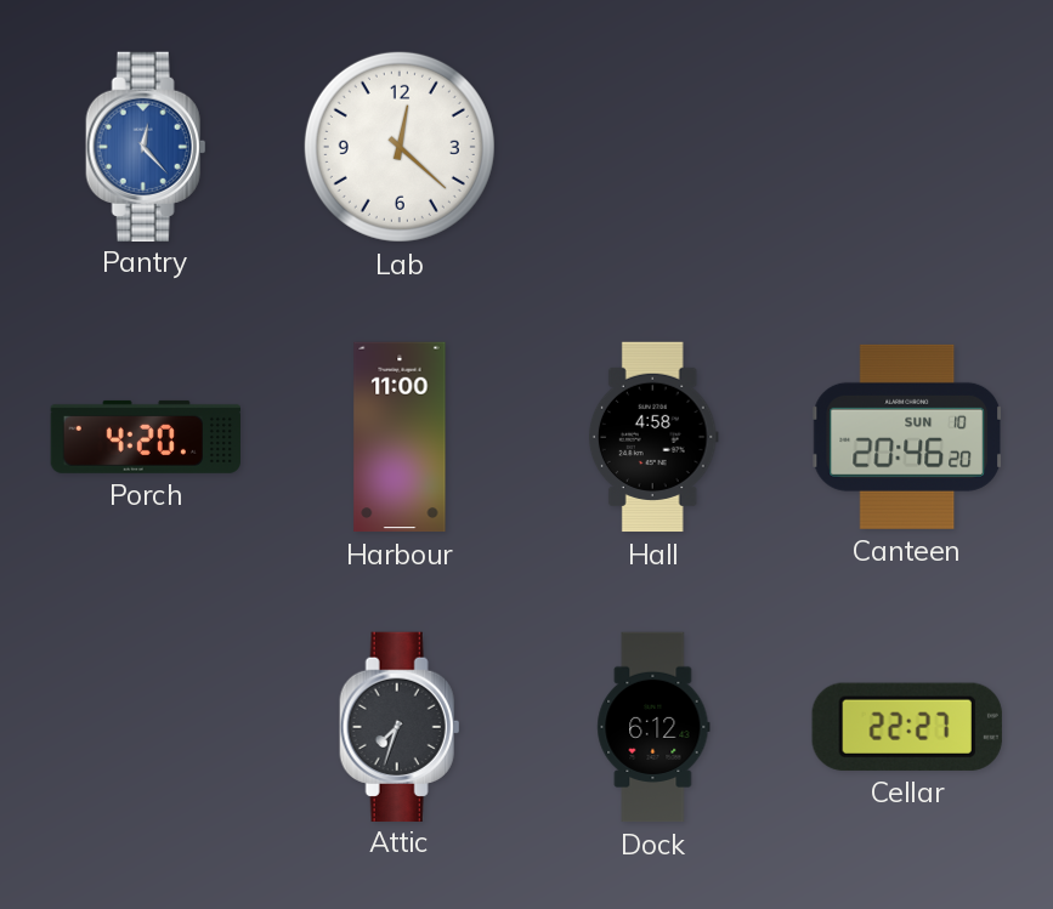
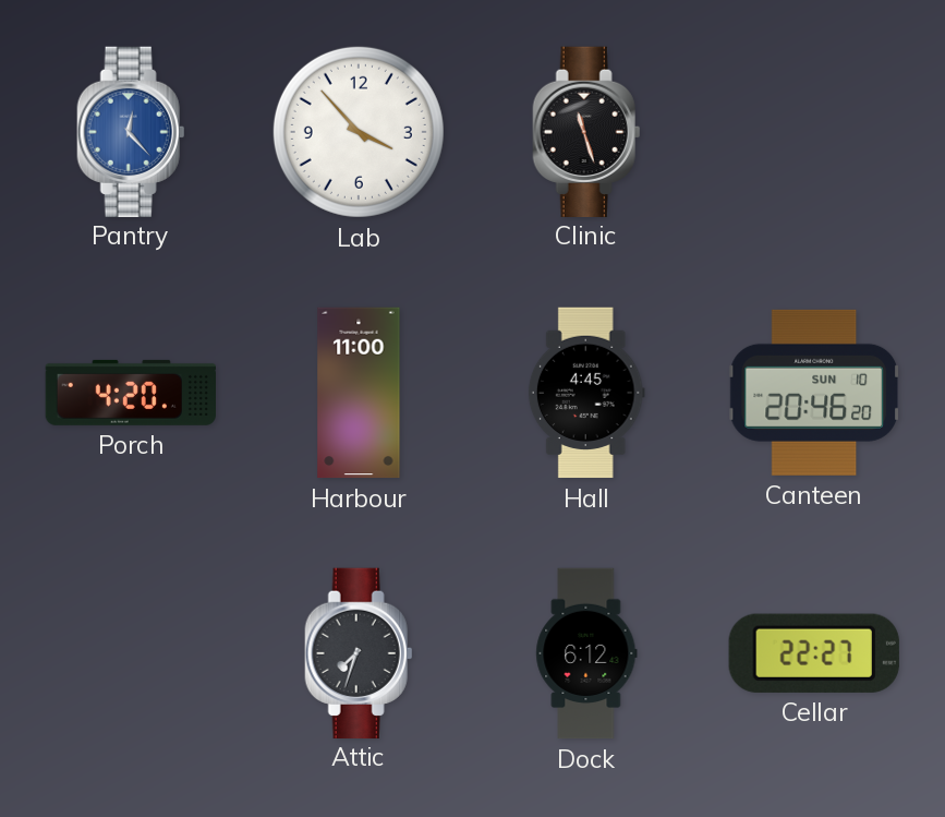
Lab: 12:22 -> 3:53
Clinic: none -> 11:27
Hall: 4:58 -> 4:45
